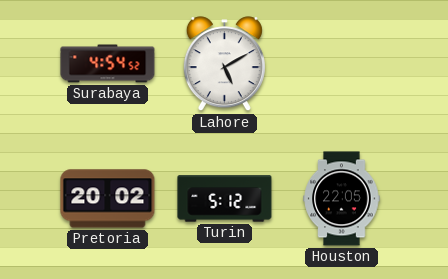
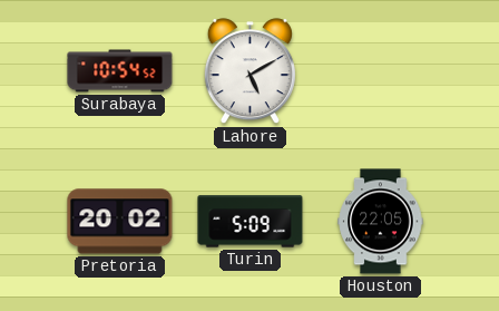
Surabaya: 4:54 -> 10:54
Turin: 5:12 -> 5:09
